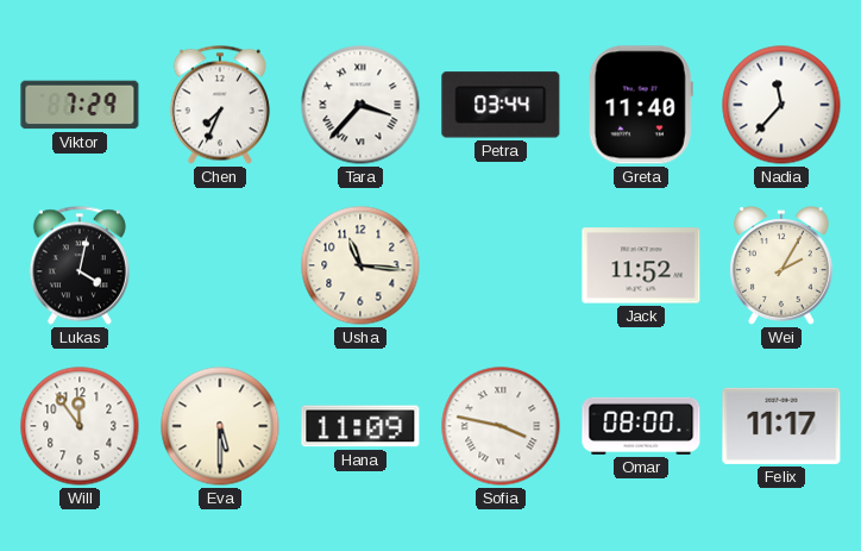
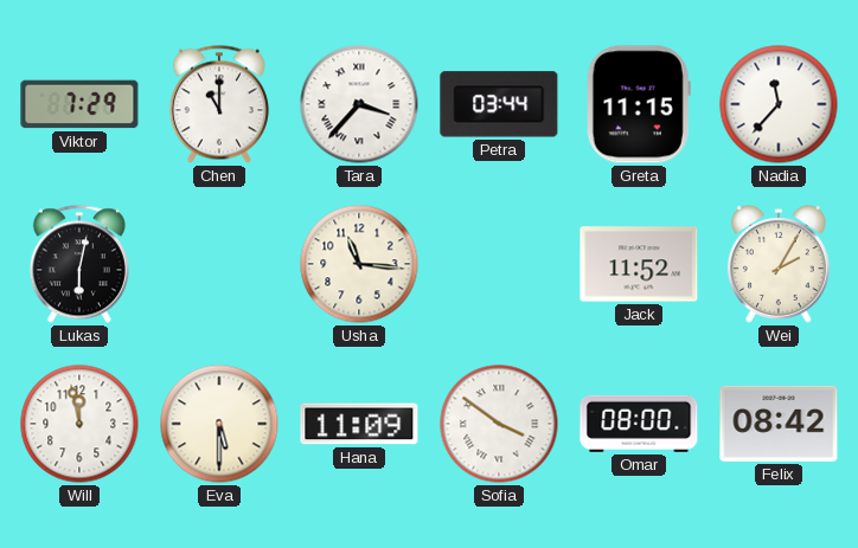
Chen: 7:34 -> 11:00
Greta: 11:40 -> 11:15
Lukas: 4:02 -> 6:02
Will: 11:54 -> 11:58
Sofia: 3:47 -> 3:51
Felix: 11:17 -> 08:42
